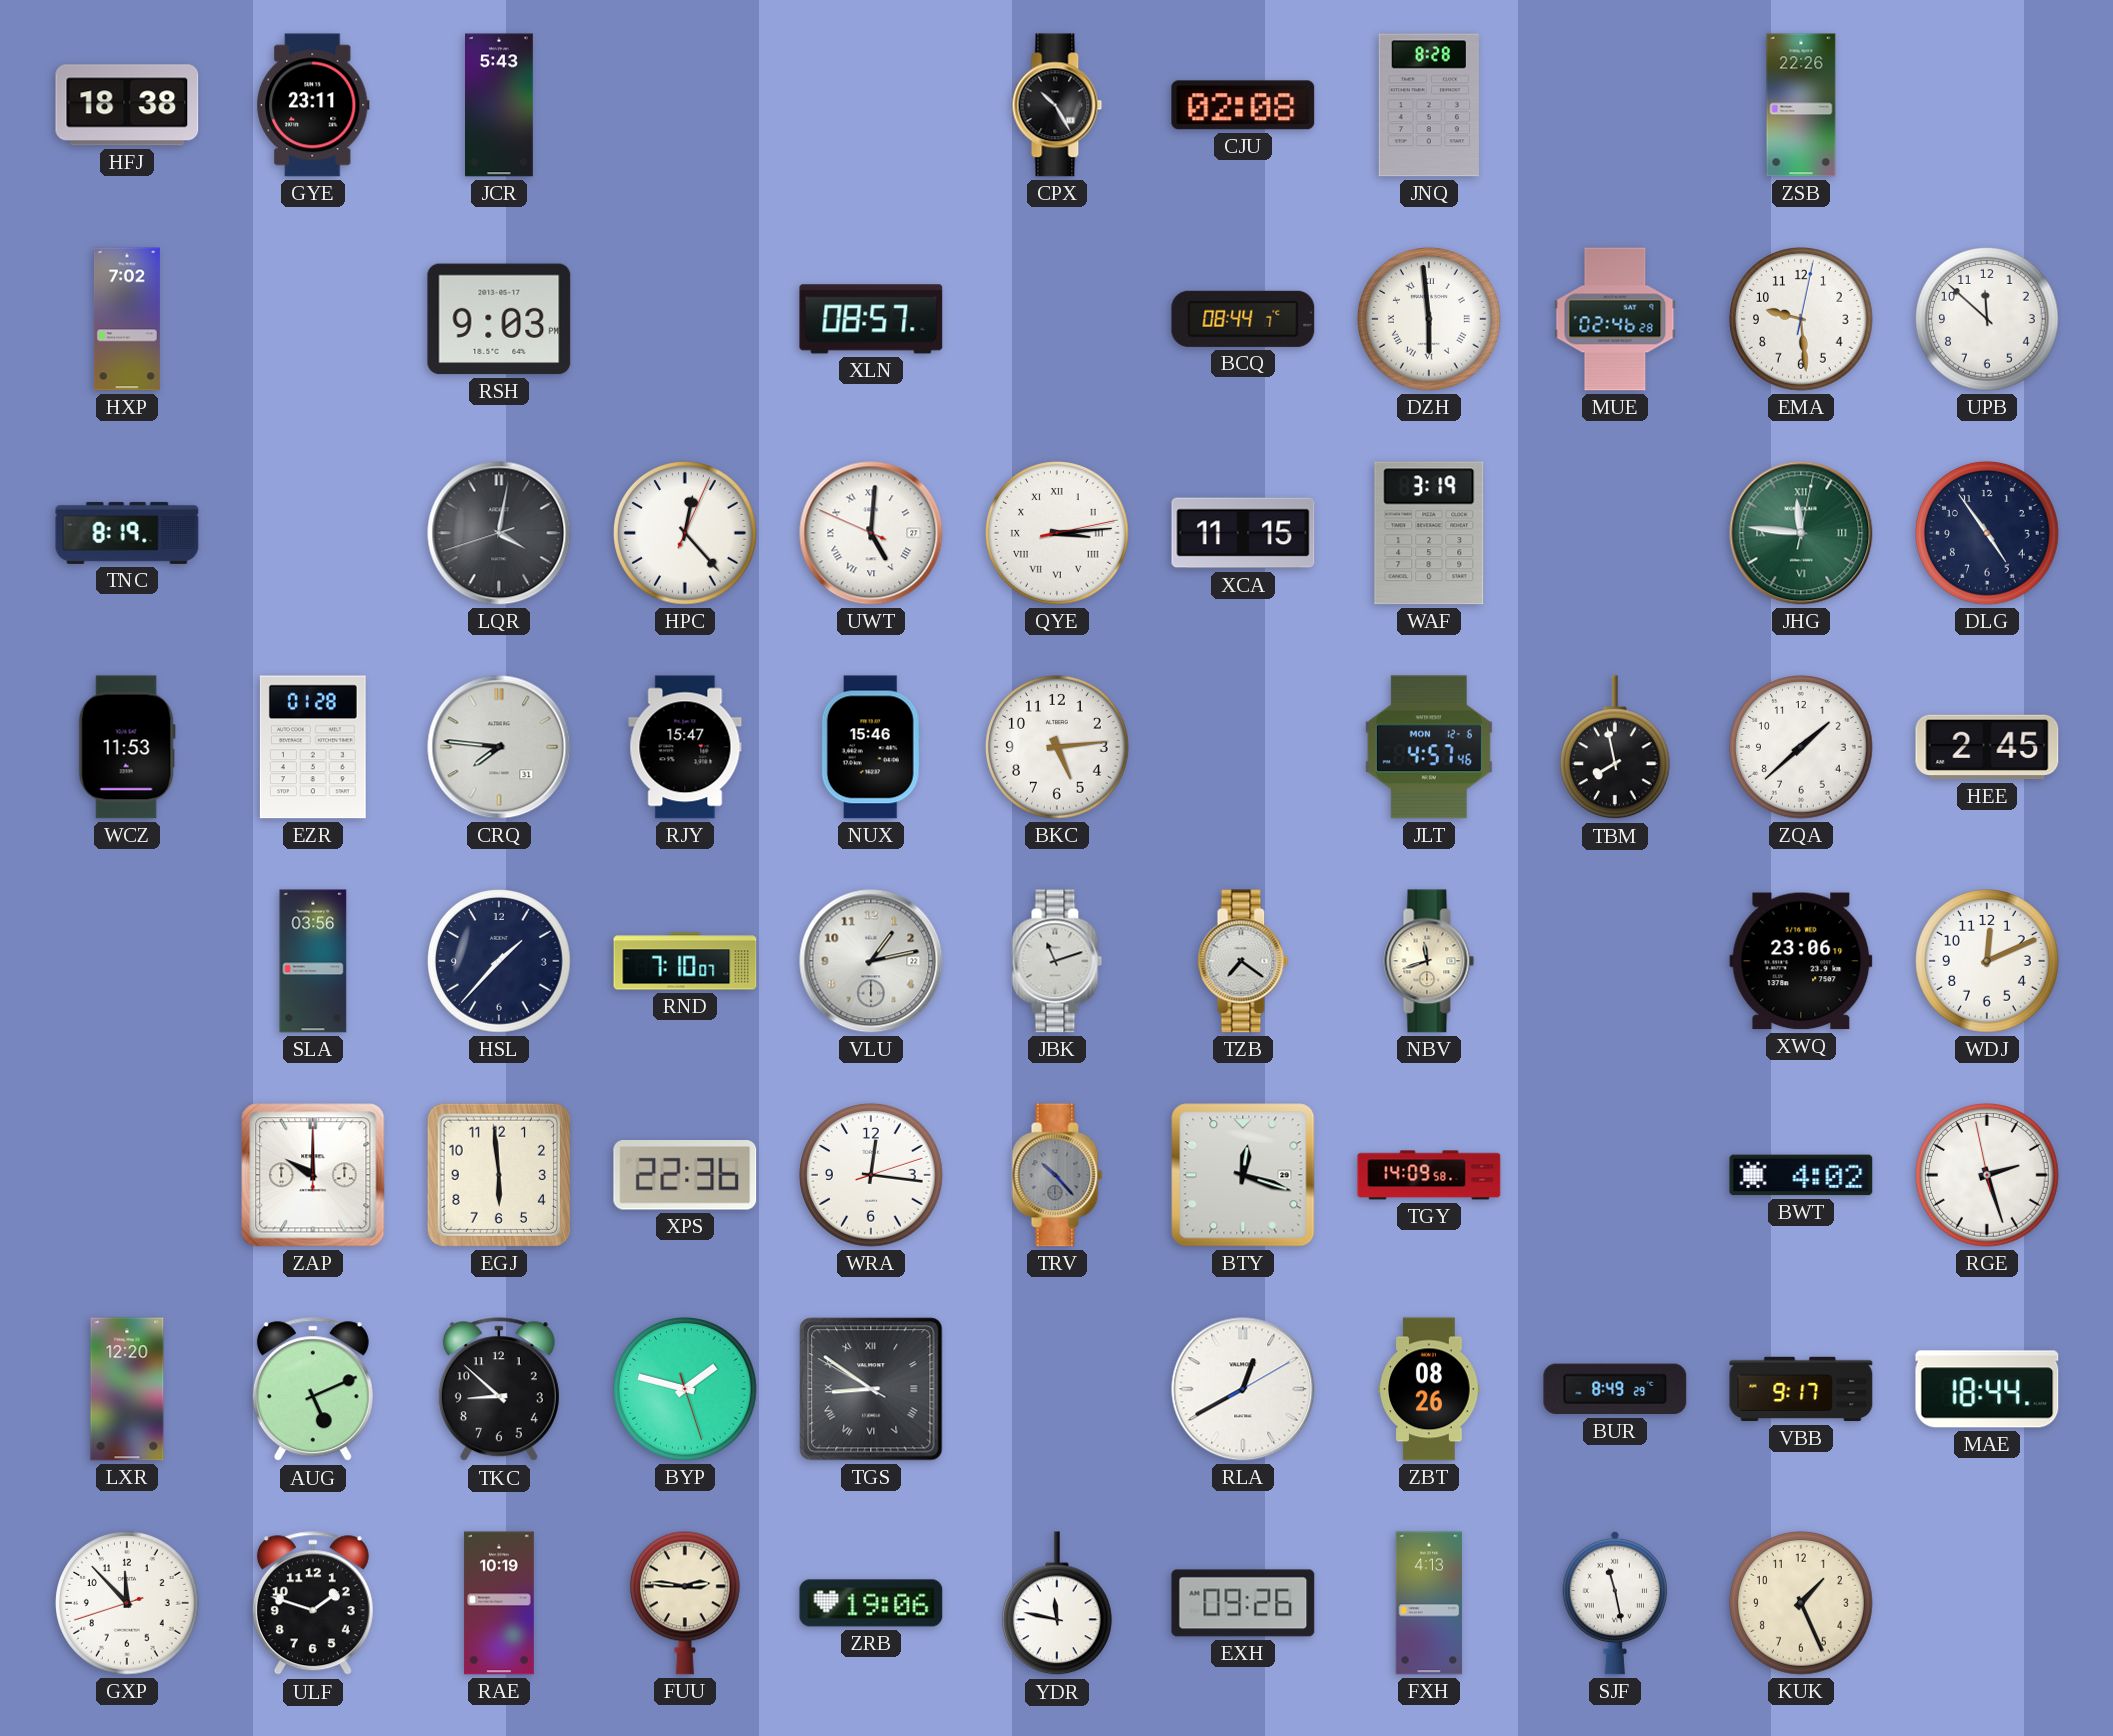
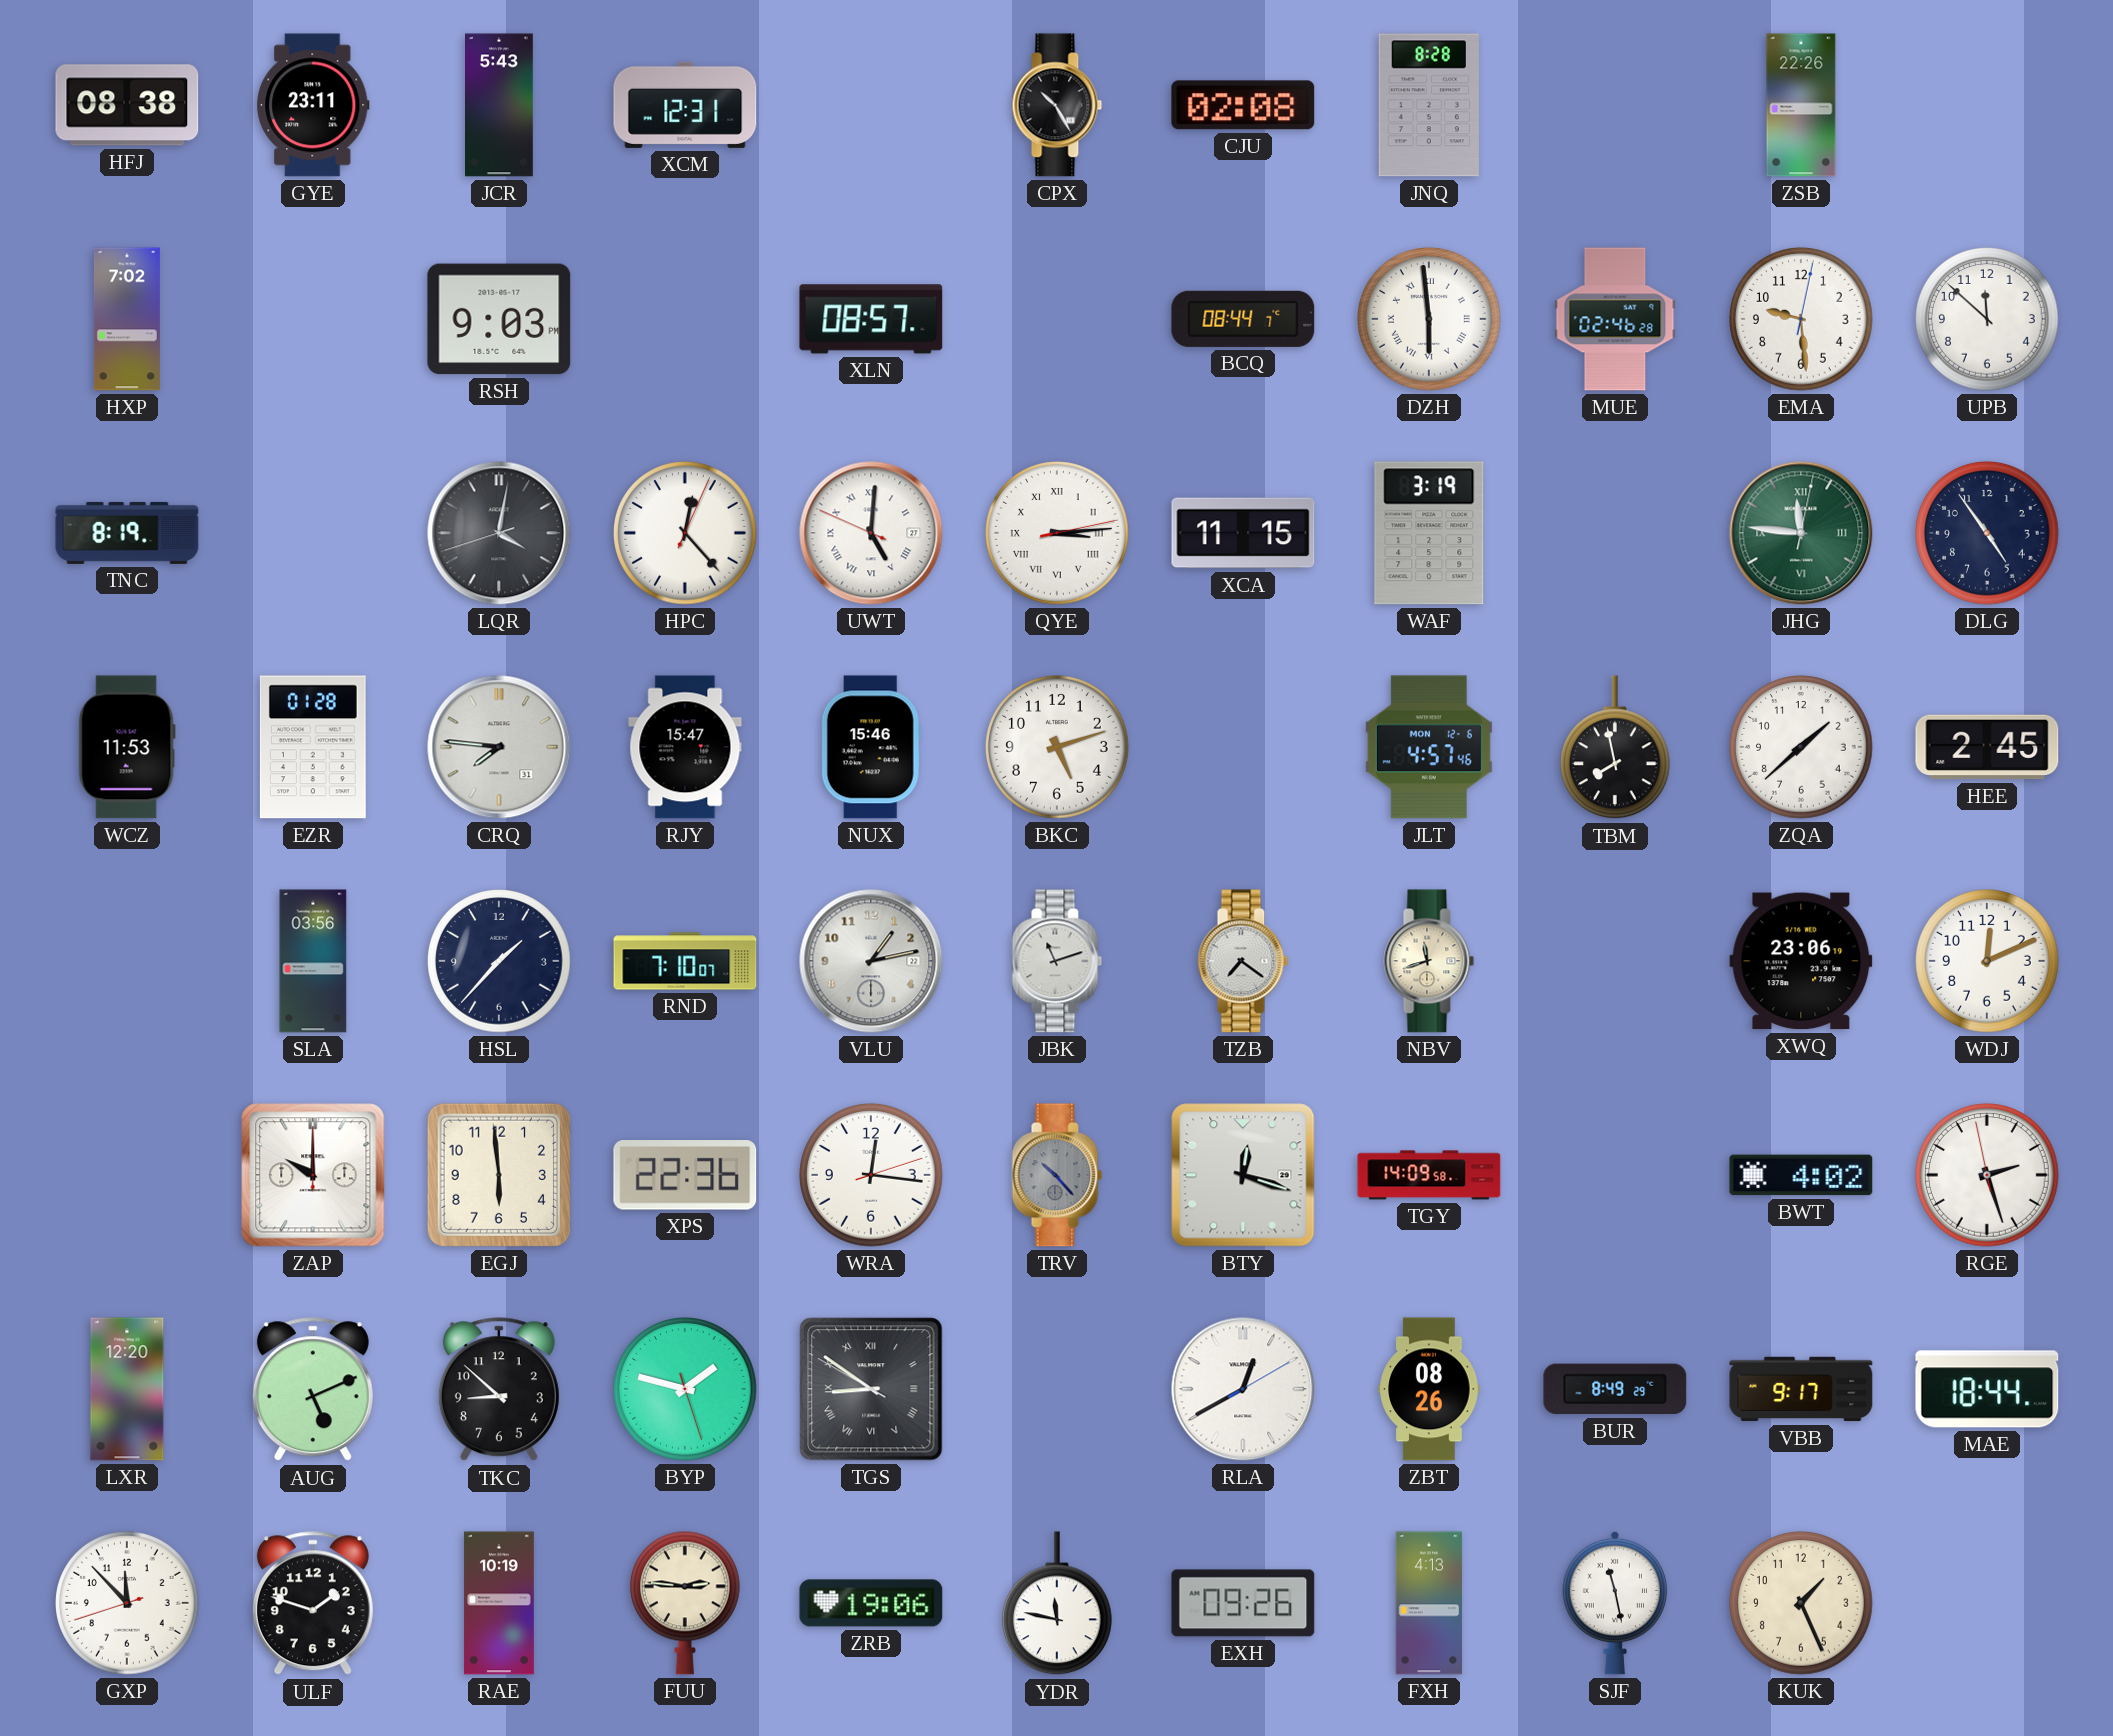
HFJ: 18:38 -> 08:38
XCM: none -> 12:31
BKC: 5:14 -> 5:12
